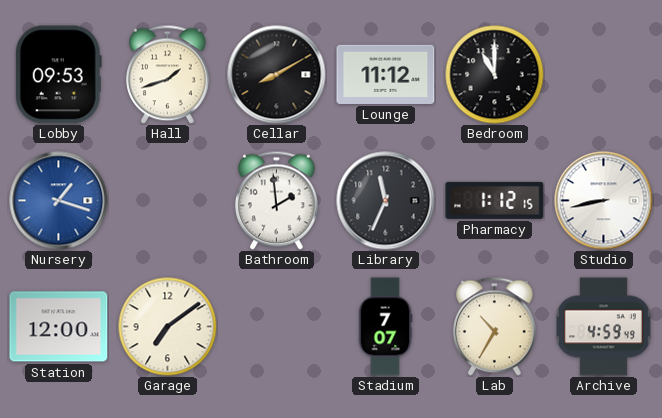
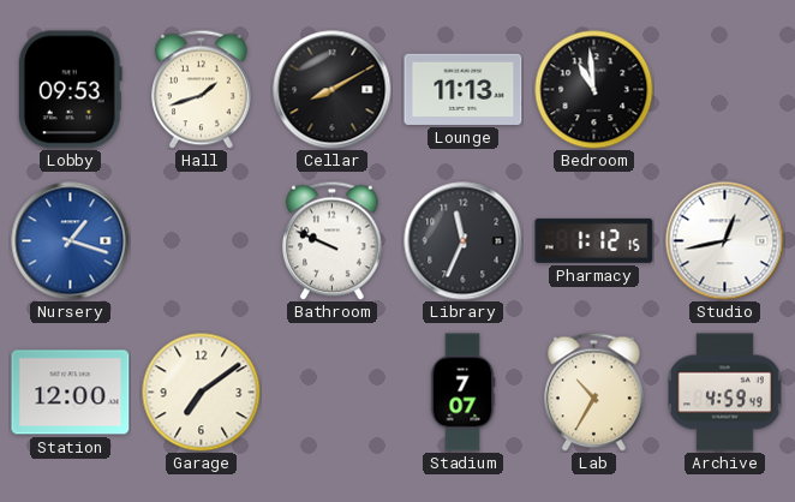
Lounge: 11:12 -> 11:13
Bedroom: 11:00 -> 10:59
Bathroom: 1:59 -> 9:49
Studio: 8:43 -> 12:43
